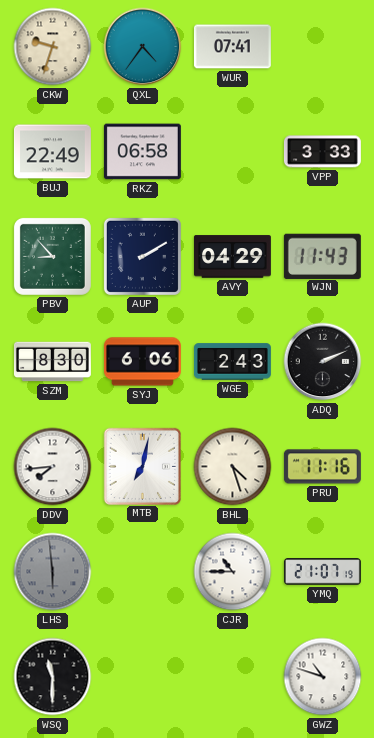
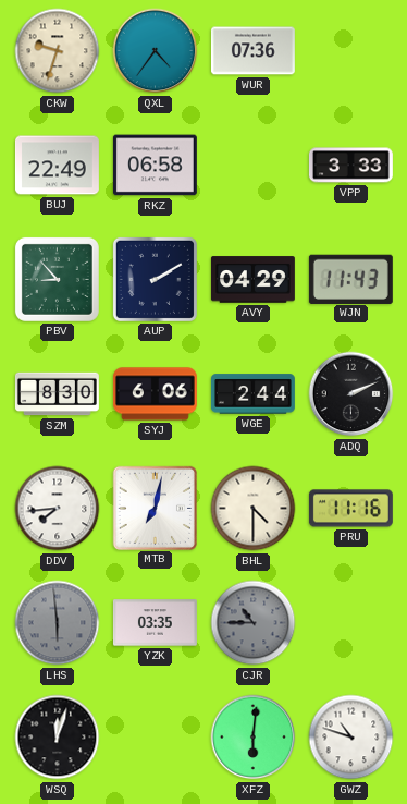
WUR: 07:41 -> 07:36
WGE: 2:43 -> 2:44
BHL: 4:27 -> 4:30
YZK: none -> 03:35
CJR dial: white -> grey
YMQ: 21:07 -> none
WSQ: 11:30 -> 12:03
XFZ: none -> 6:01
